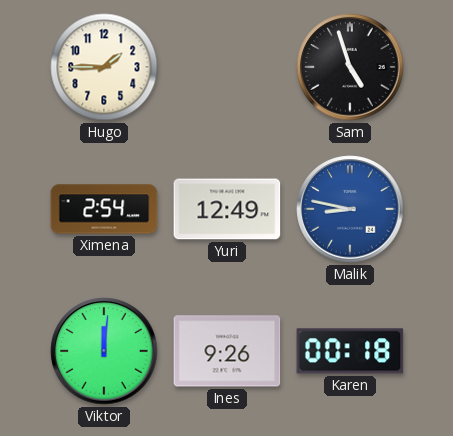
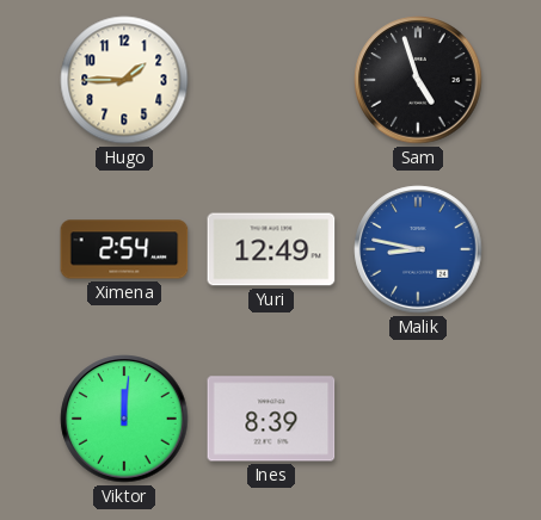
Ines: 9:26 -> 8:39
Karen: 00:18 -> none
